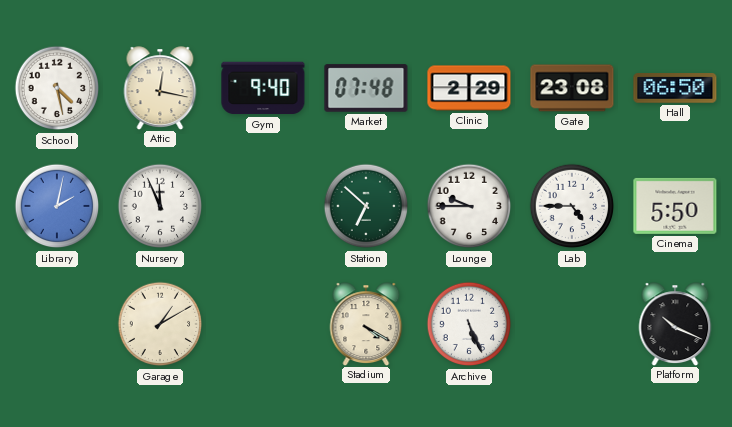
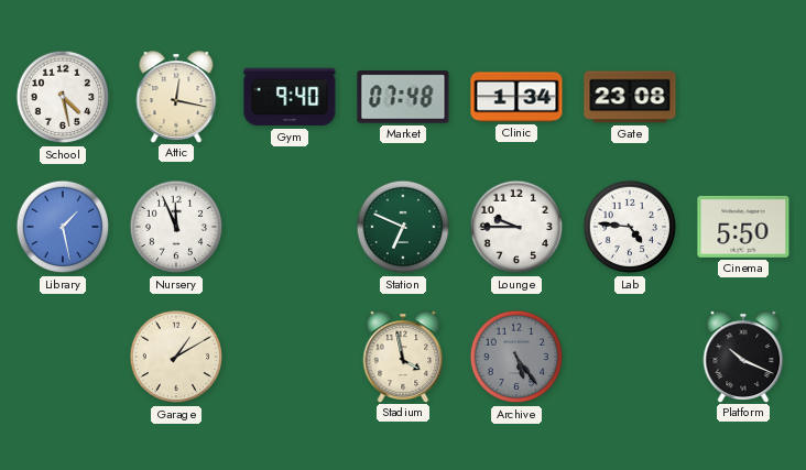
Clinic: 2:29 -> 1:34
Hall: 06:50 -> none
Library: 2:02 -> 1:28
Station: 6:52 -> 6:49
Lab: 4:45 -> 4:46
Stadium: 4:20 -> 3:58
Archive: 5:26 -> 5:24
Archive dial: white -> grey
